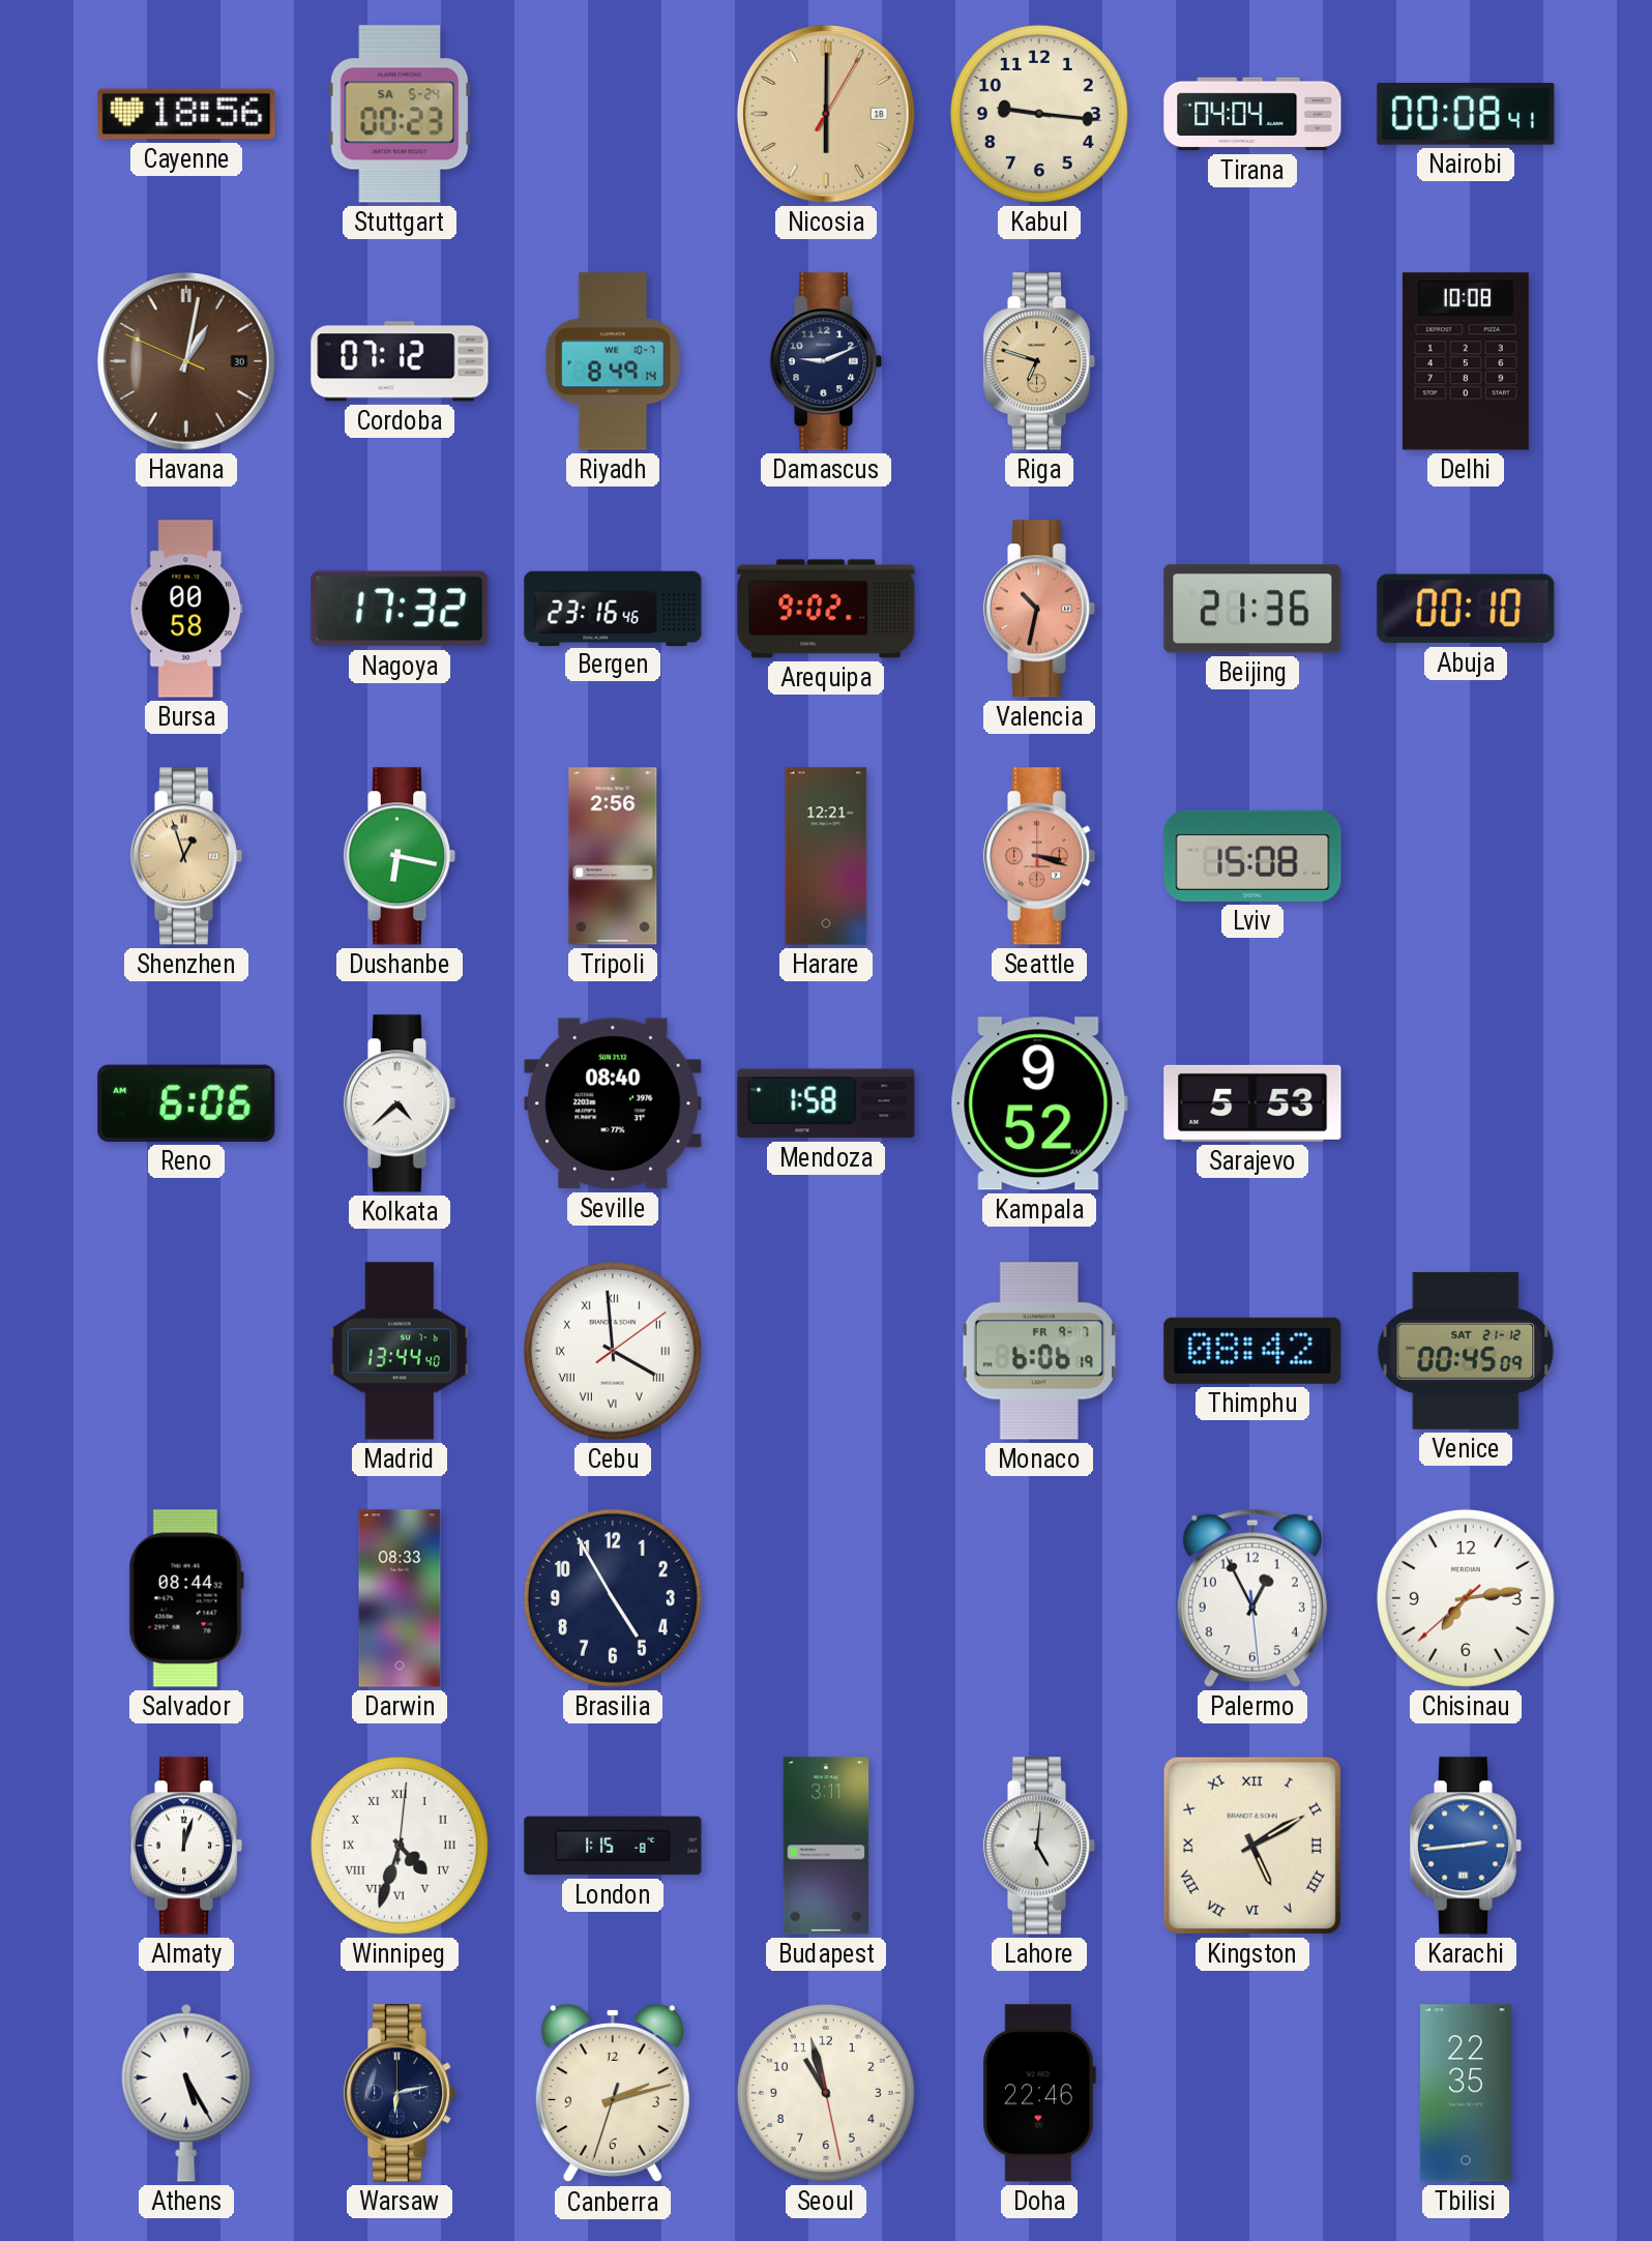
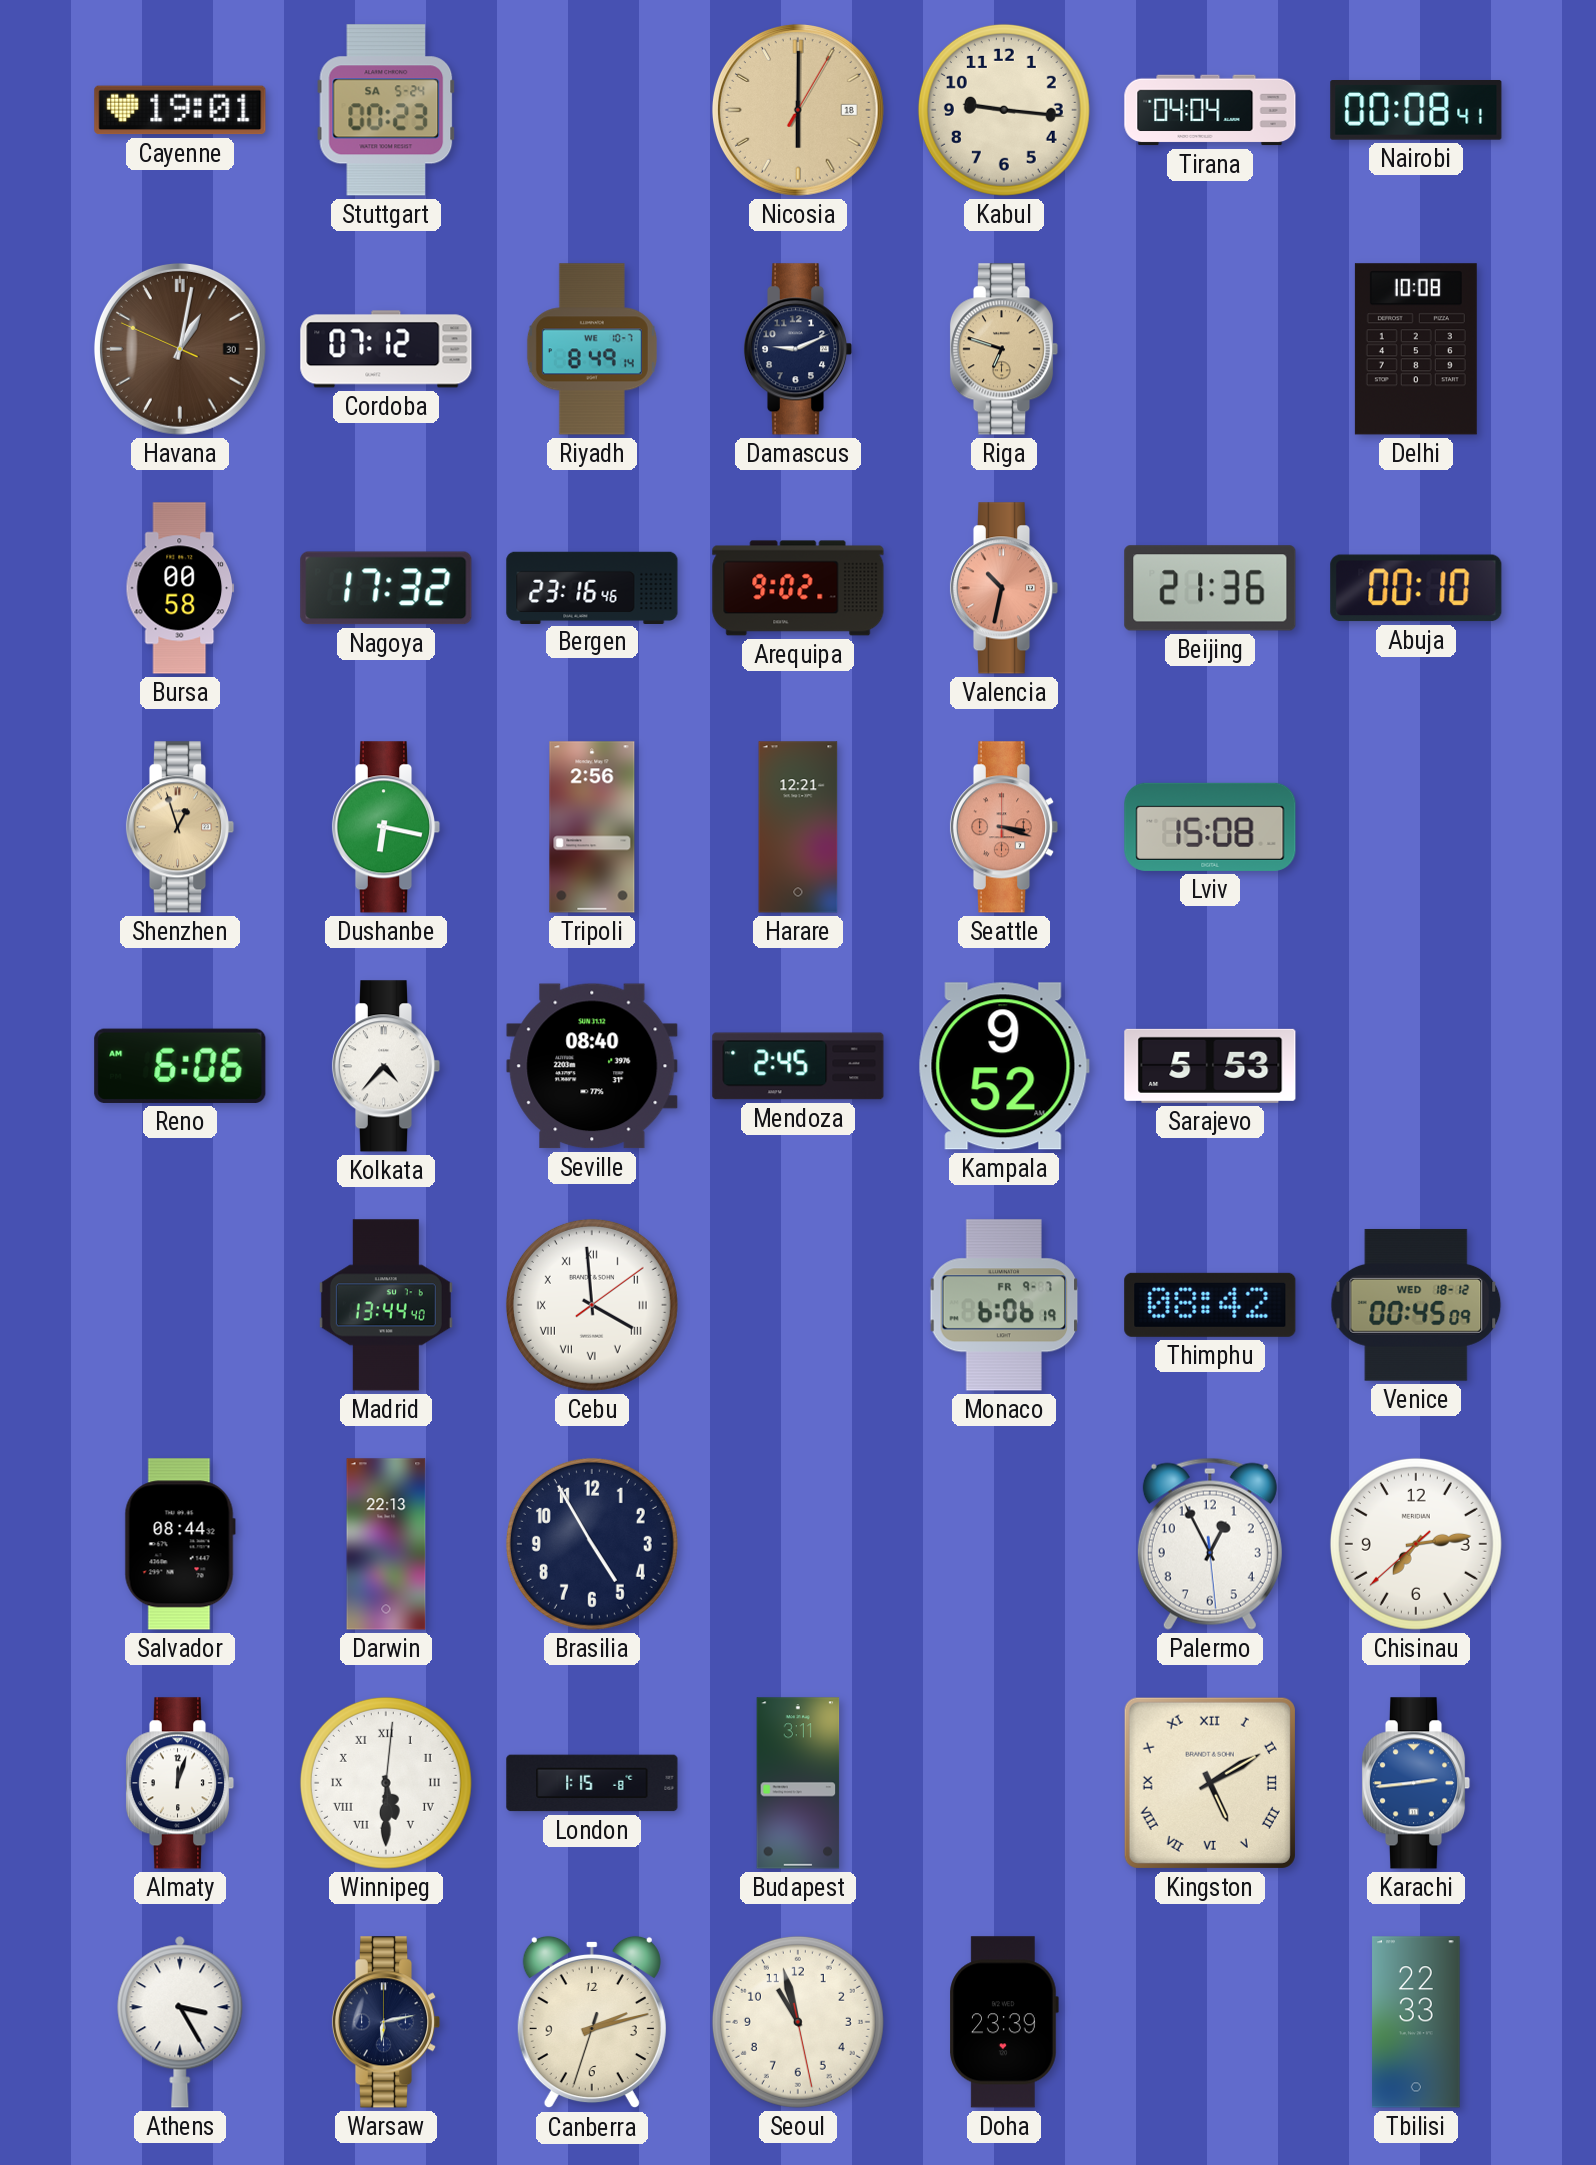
Cayenne: 18:56 -> 19:01
Kolkata: 4:38 -> 4:37
Mendoza: 1:58 -> 2:45
Venice date: SAT 21-12 -> WED 18-12
Darwin: 08:33 -> 22:13
Winnipeg: 4:33 -> 5:30
Lahore: 5:01 -> none
Athens: 5:25 -> 3:25
Doha: 22:46 -> 23:39
Tbilisi: 22:35 -> 22:33
